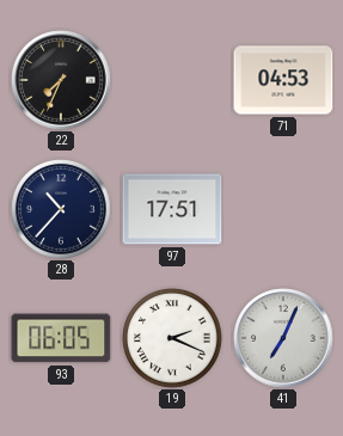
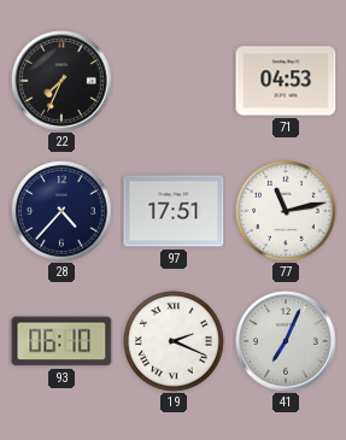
28: 10:37 -> 4:37
77: none -> 11:13
93: 06:05 -> 06:10
